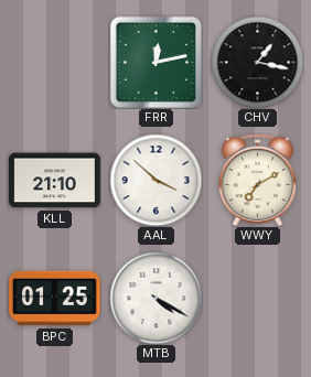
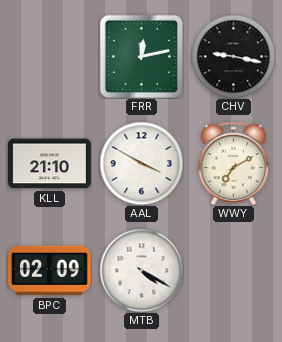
CHV: 1:17 -> 9:17
AAL: 3:52 -> 3:50
BPC: 01:25 -> 02:09
